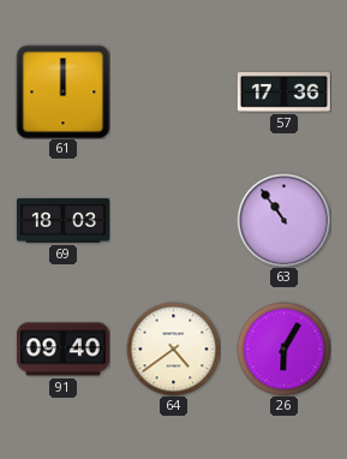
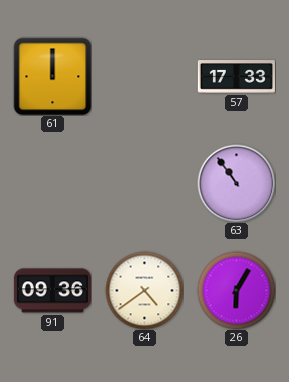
57: 17:36 -> 17:33
69: 18:03 -> none
91: 09:40 -> 09:36
